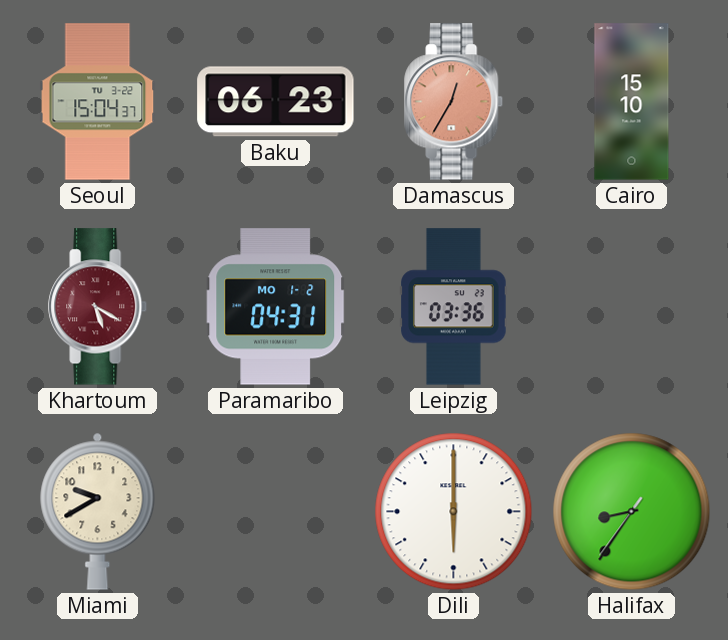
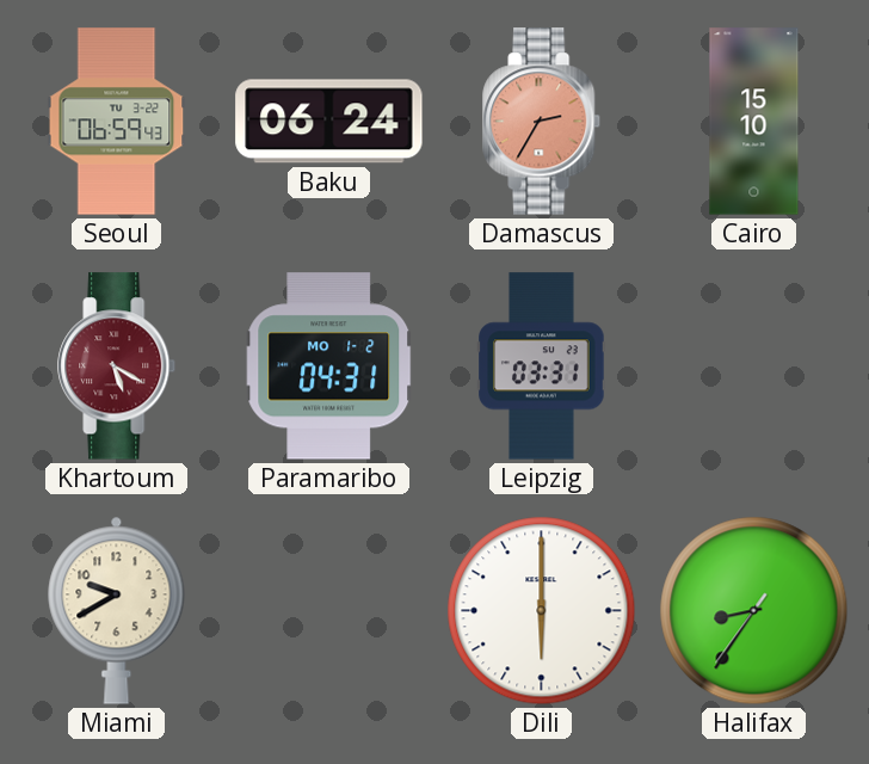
Seoul: 15:04 -> 06:59
Baku: 06:23 -> 06:24
Damascus: 12:35 -> 2:35
Leipzig: 03:36 -> 03:31
